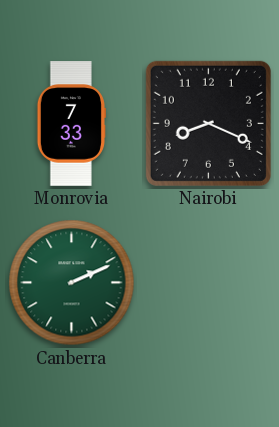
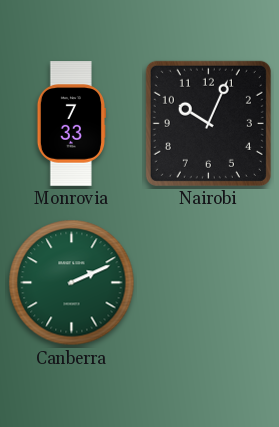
Nairobi: 8:19 -> 10:04
